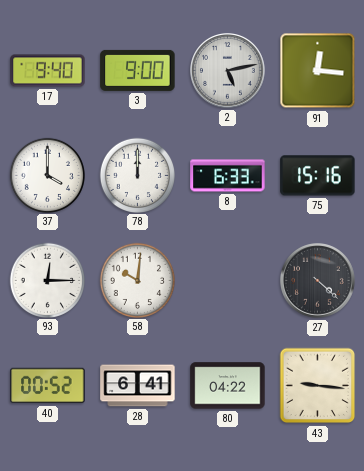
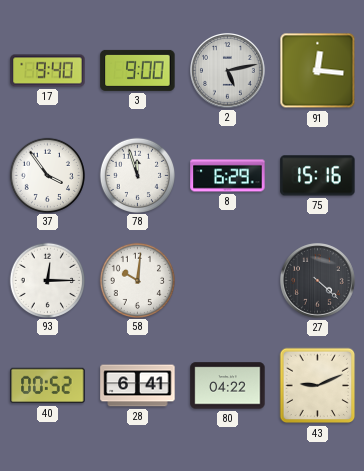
37: 4:00 -> 3:54
78: 12:00 -> 11:57
8: 6:33 -> 6:29
43: 9:16 -> 9:11
